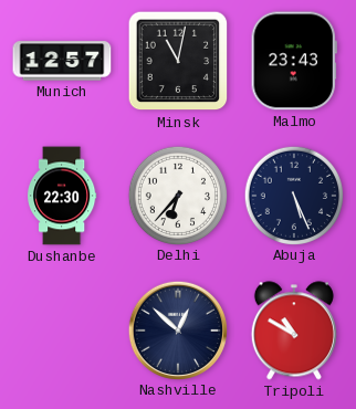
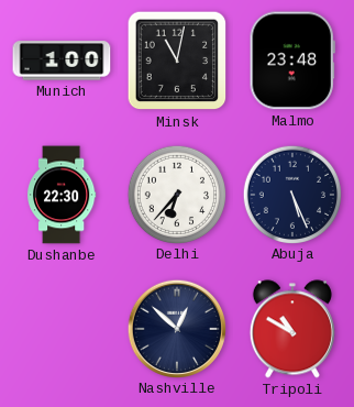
Munich: 12:57 -> 1:00
Malmo: 23:43 -> 23:48
